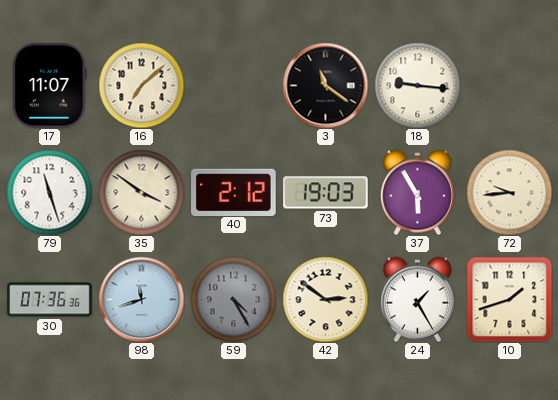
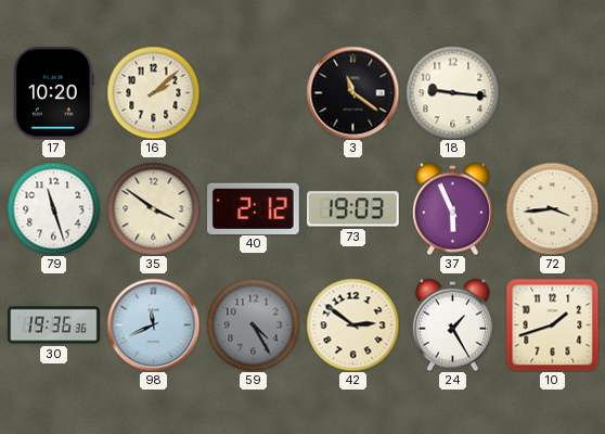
17: 11:07 -> 10:20
16: 7:08 -> 2:08
37: 5:55 -> 5:56
72: 9:44 -> 3:44
30: 07:36 -> 19:36
98: 11:42 -> 11:41
